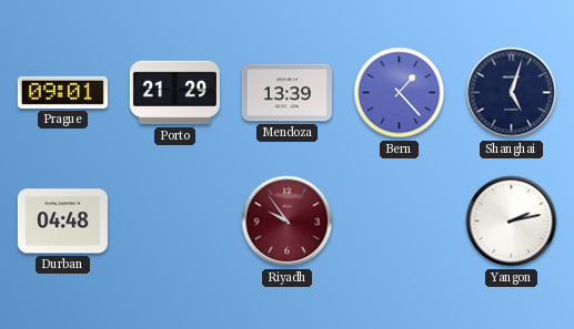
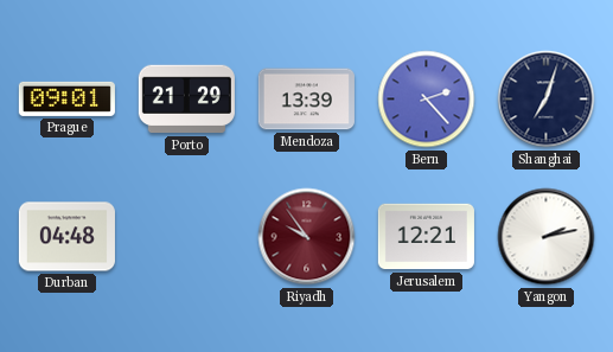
Bern: 1:23 -> 2:23
Shanghai: 5:03 -> 7:03
Jerusalem: none -> 12:21
